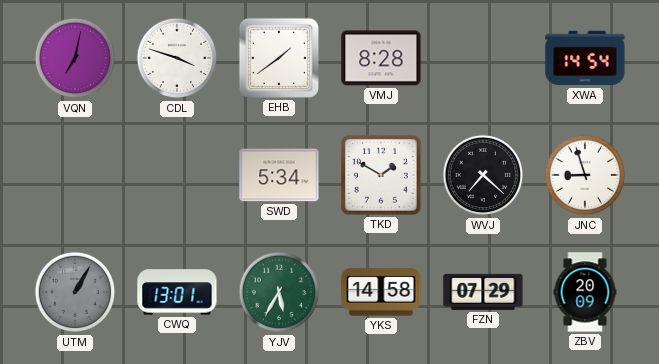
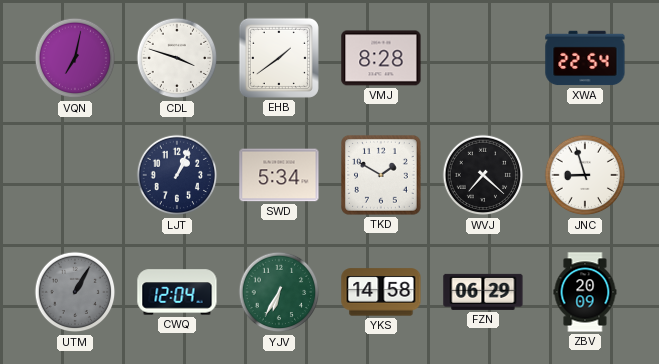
XWA: 14:54 -> 22:54
LJT: none -> 1:04
CWQ: 13:01 -> 12:04
YJV: 5:35 -> 6:35
FZN: 07:29 -> 06:29
